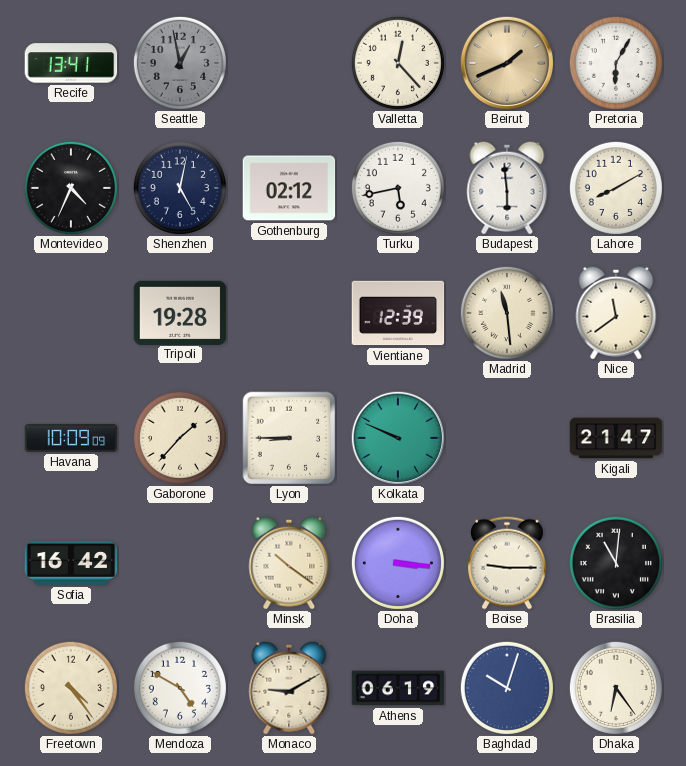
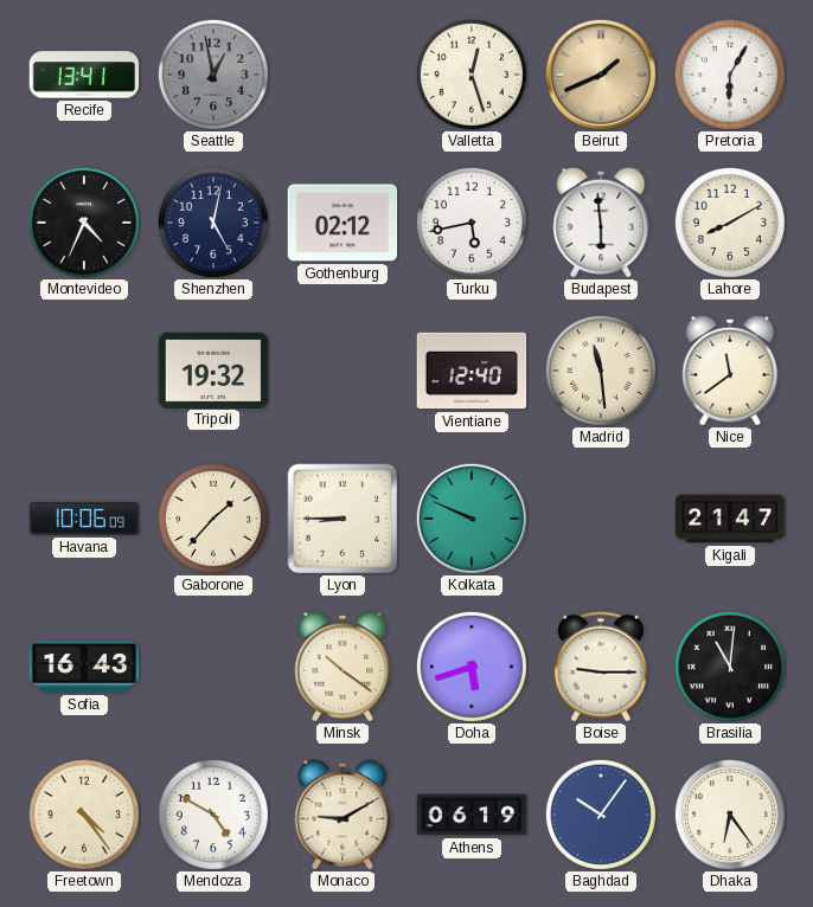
Valletta: 12:23 -> 12:27
Tripoli: 19:28 -> 19:32
Vientiane: 12:39 -> 12:40
Havana: 10:09 -> 10:06
Sofia: 16:42 -> 16:43
Doha: 3:16 -> 5:42
Baghdad: 10:03 -> 10:06
